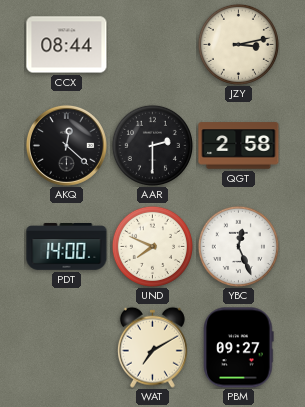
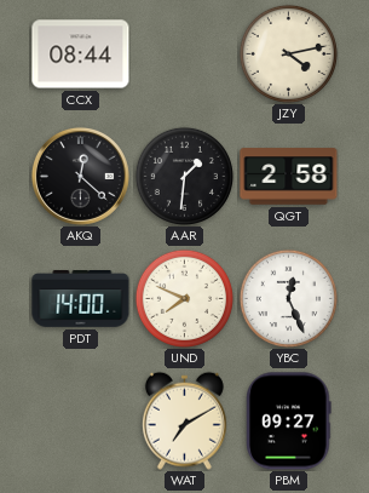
JZY: 3:13 -> 4:13
AAR: 2:30 -> 1:31
